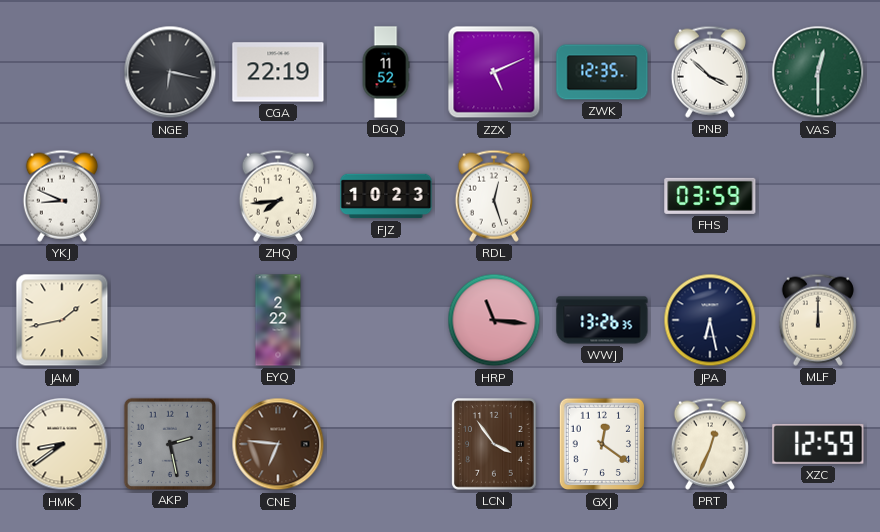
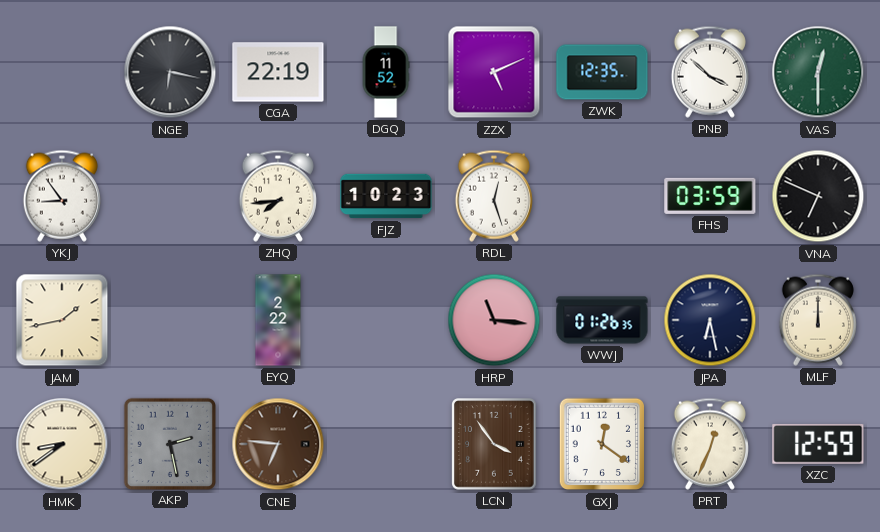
YKJ: 8:49 -> 8:54
VNA: none -> 6:49
WWJ: 13:26 -> 01:26
